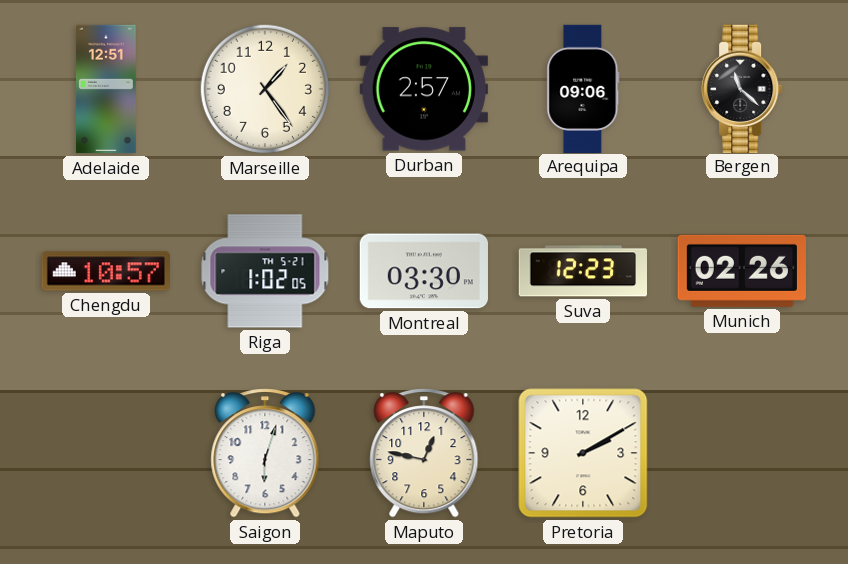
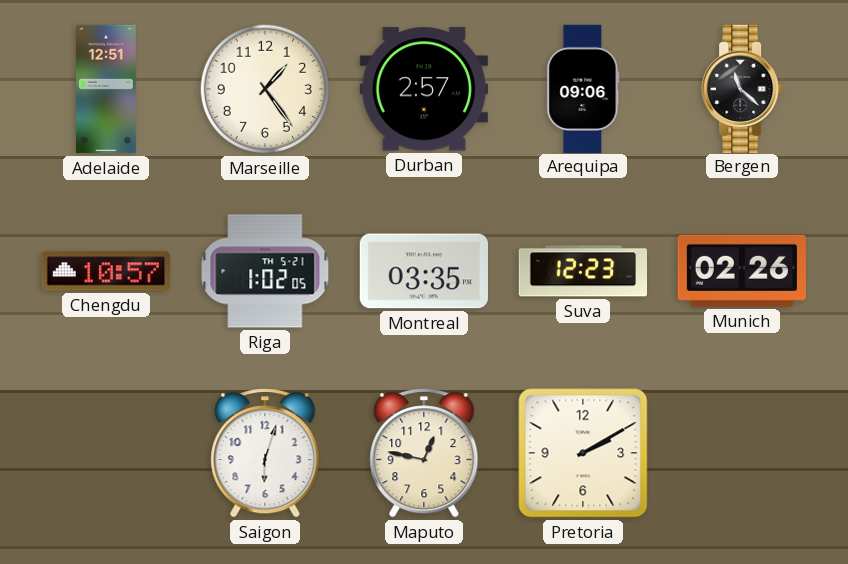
Montreal: 03:30 -> 03:35
